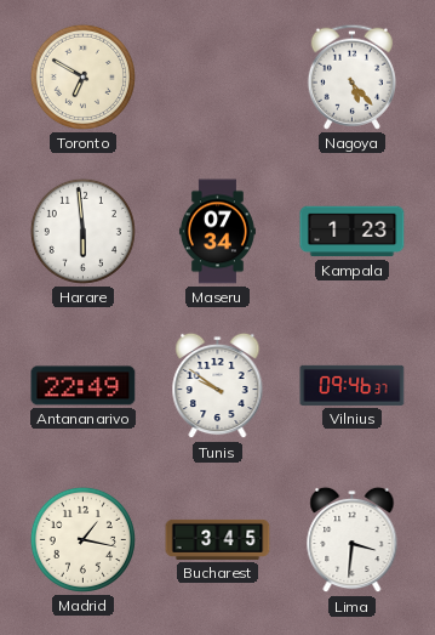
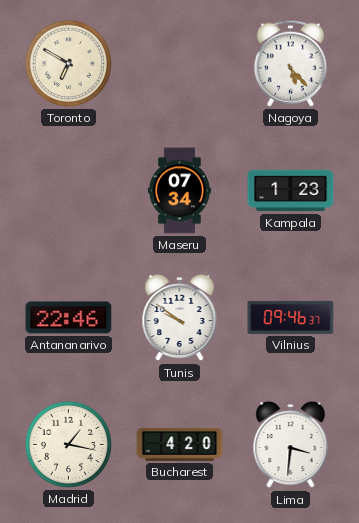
Harare: 5:59 -> none
Antananarivo: 22:49 -> 22:46
Bucharest: 3:45 -> 4:20
